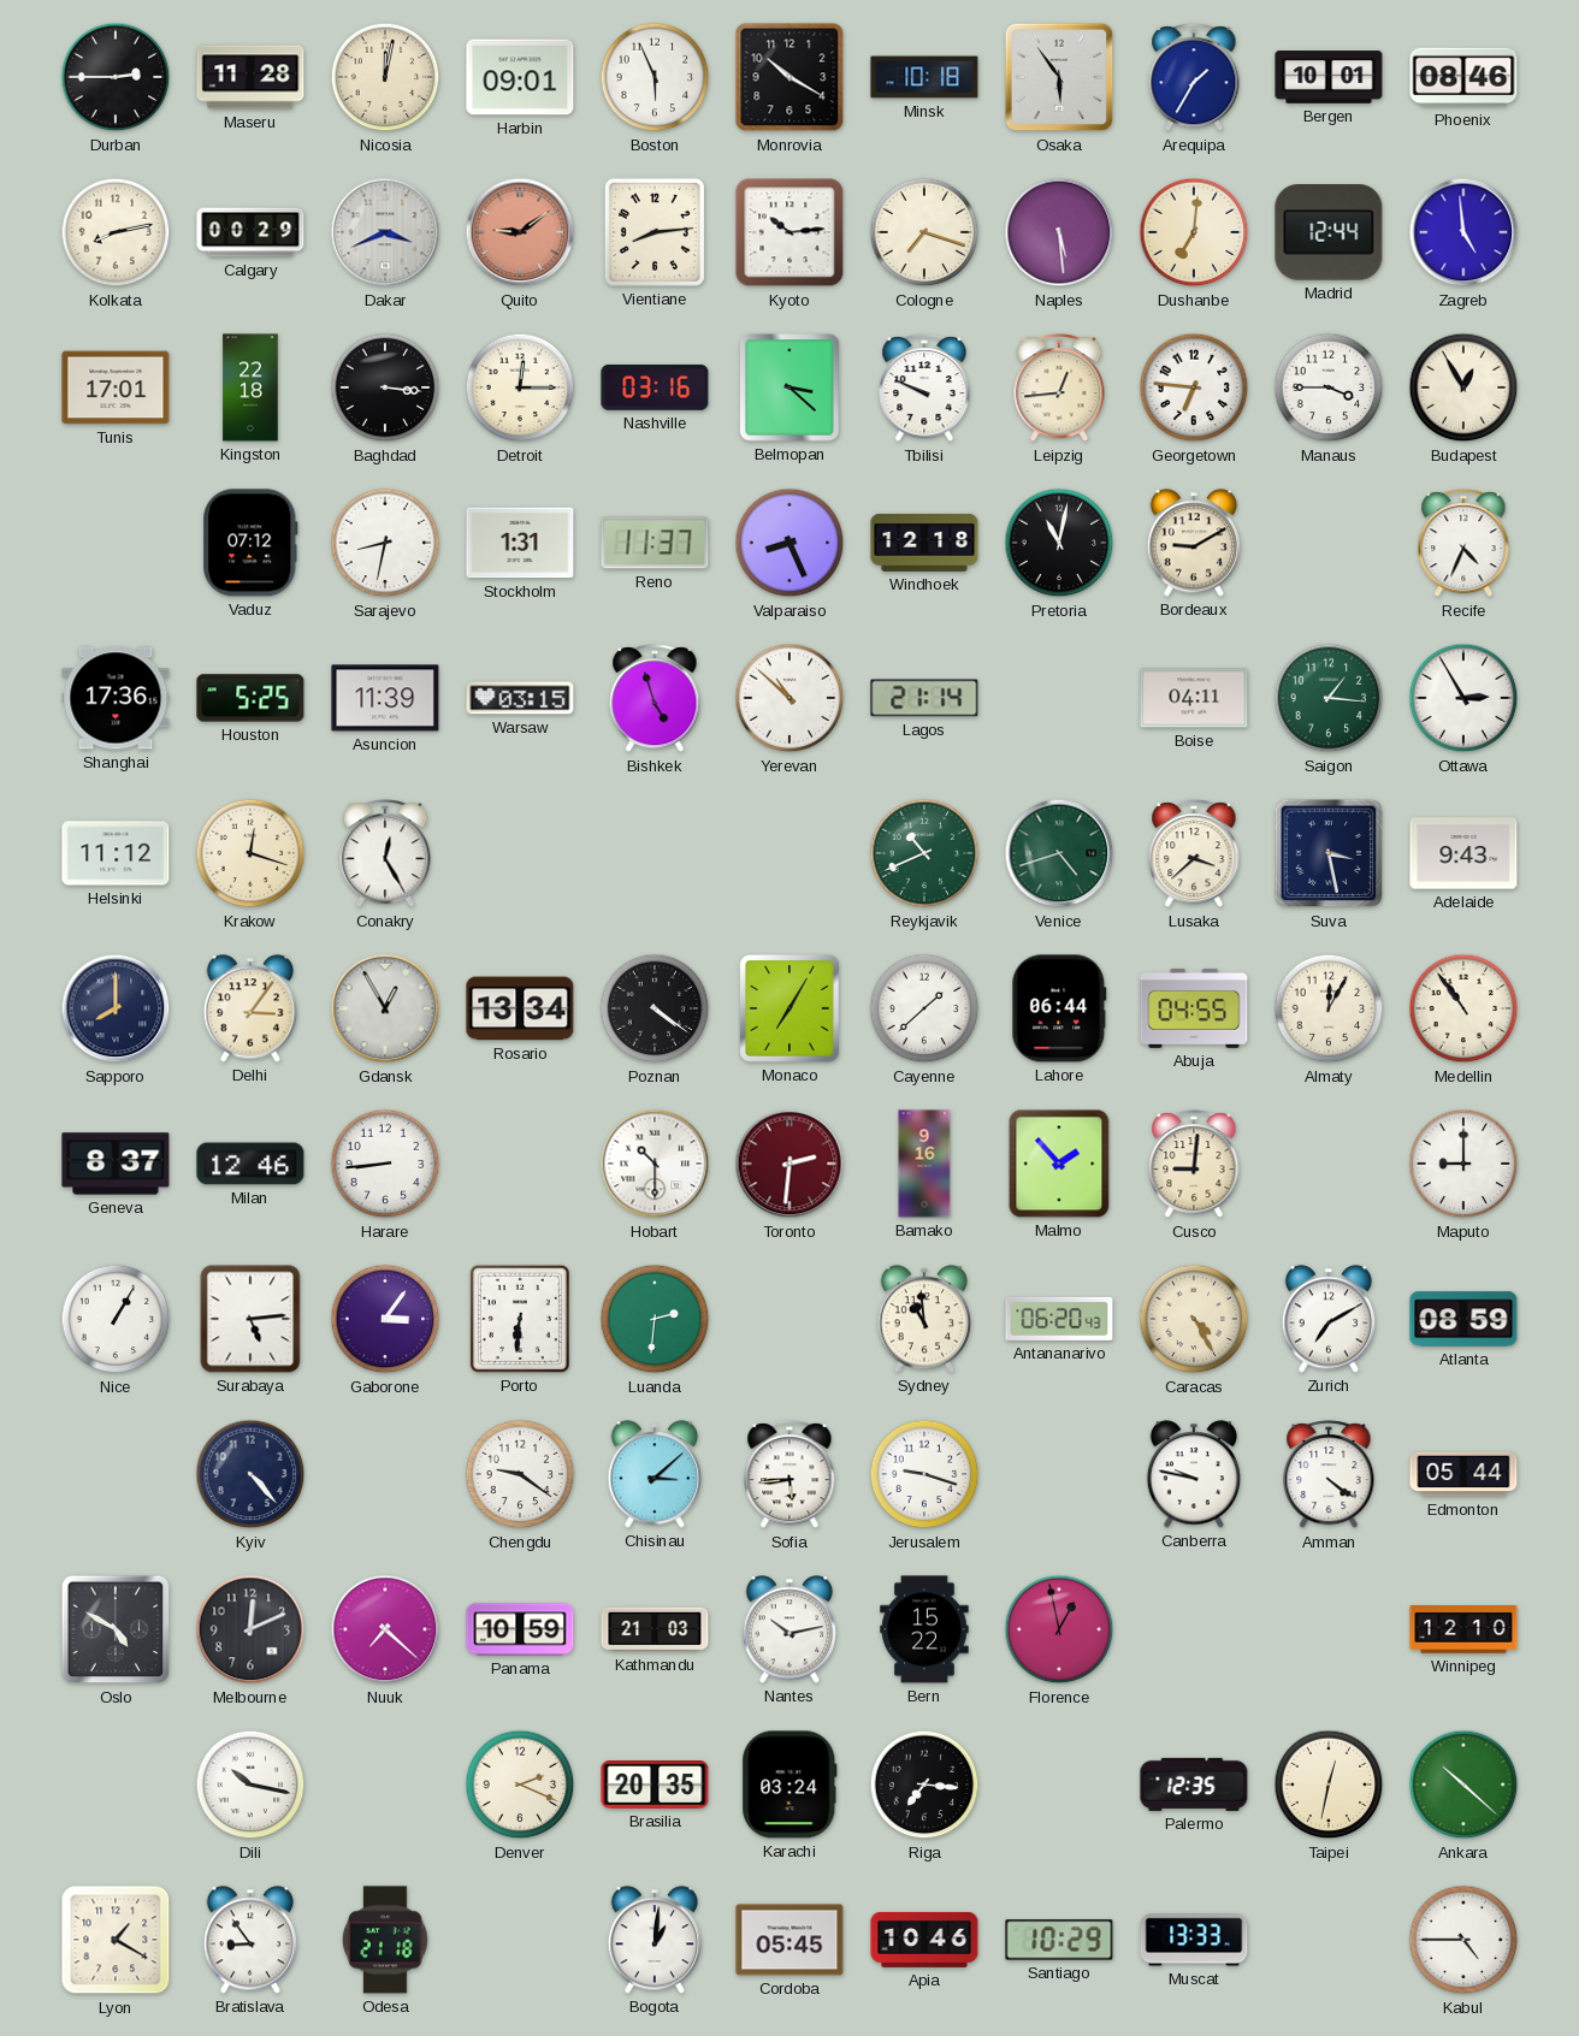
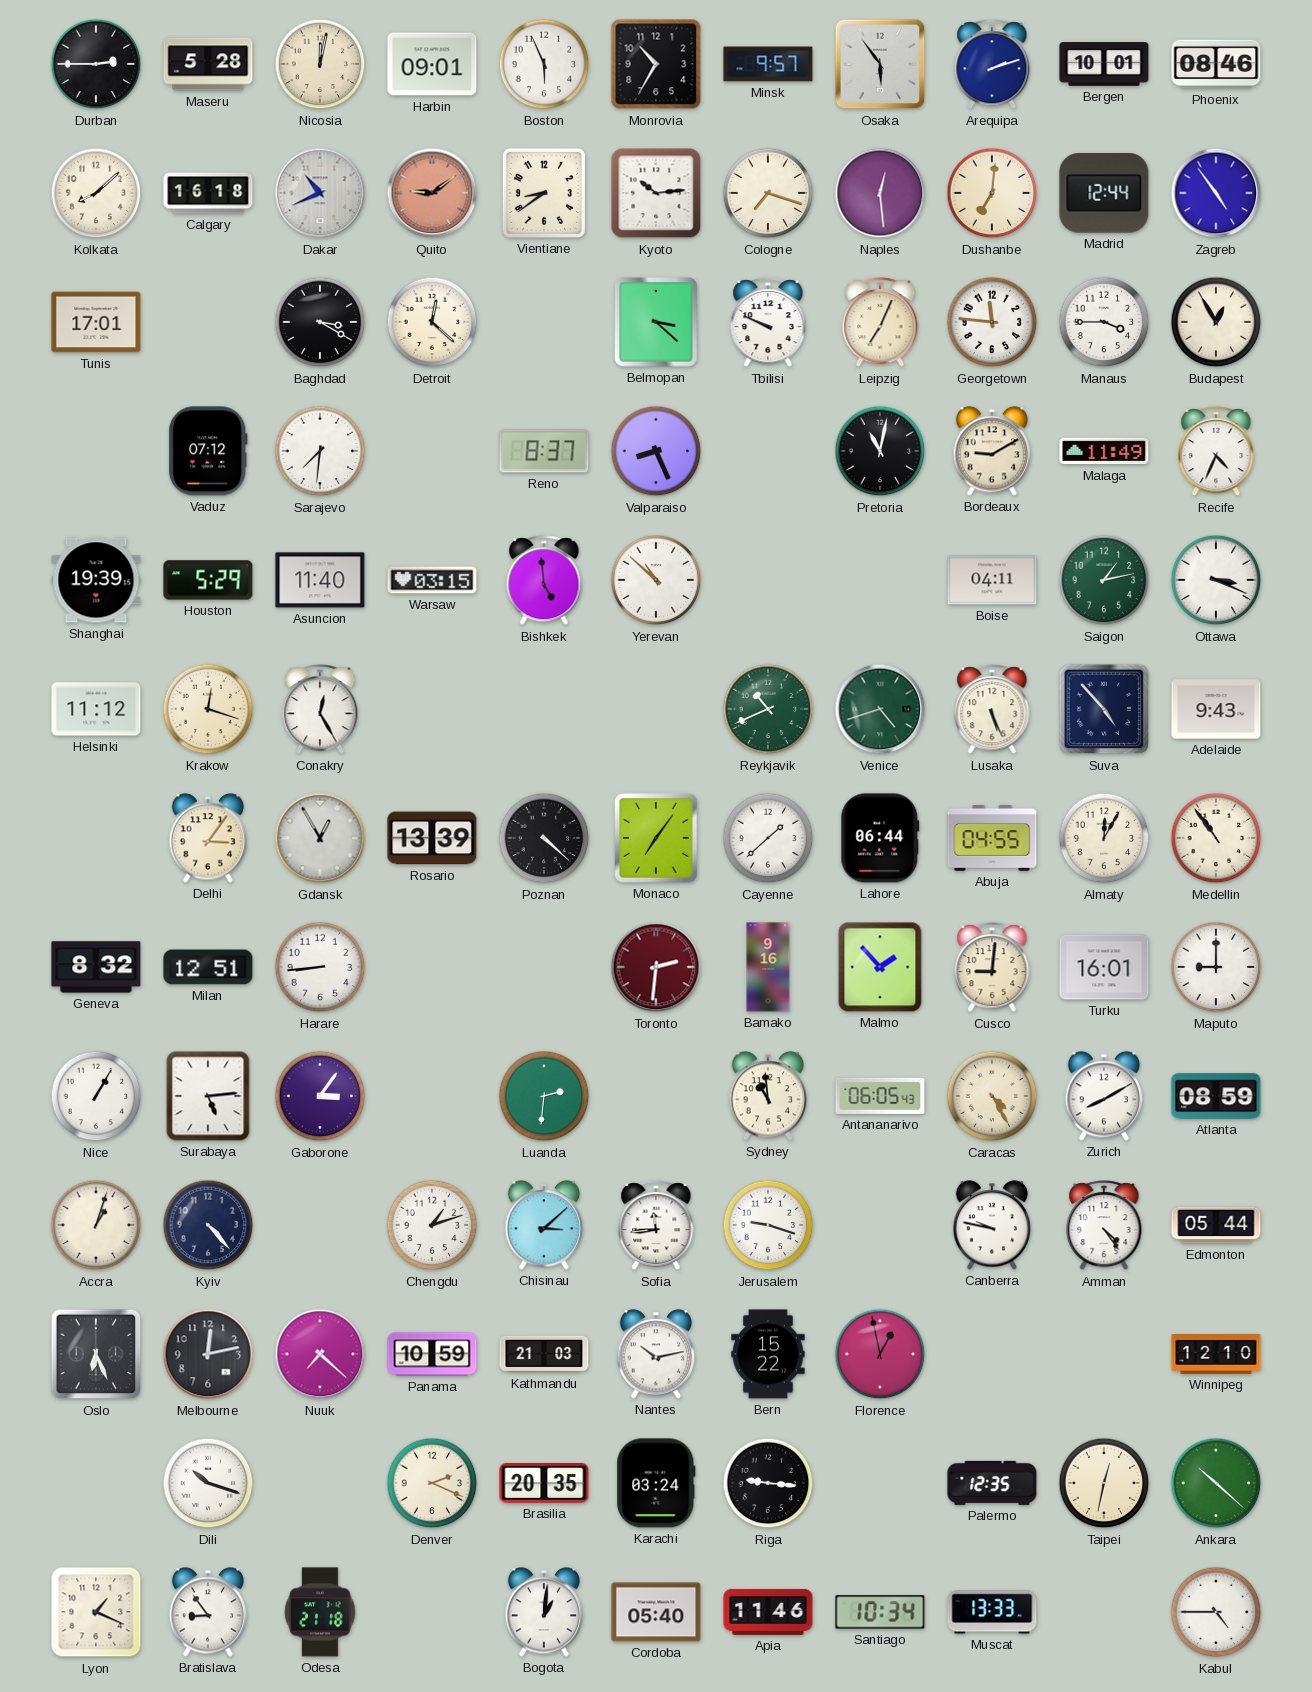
Maseru: 11:28 -> 5:28
Monrovia: 10:20 -> 10:35
Minsk: 10:18 -> 9:57
Arequipa: 1:35 -> 2:12
Kolkata: 8:13 -> 8:08
Calgary: 00:29 -> 16:18
Dakar: 3:41 -> 10:41
Vientiane: 8:14 -> 8:39
Naples: 5:29 -> 12:29
Zagreb: 4:59 -> 4:54
Kingston: 22:18 -> none
Baghdad: 3:16 -> 3:20
Detroit: 12:15 -> 12:22
Nashville: 03:16 -> none
Leipzig: 12:44 -> 7:04
Georgetown: 6:46 -> 11:46
Sarajevo: 8:32 -> 7:31
Stockholm: 1:31 -> none
Reno: 11:37 -> 8:37
Windhoek: 12:18 -> none
Malaga: none -> 11:49
Shanghai: 17:36 -> 19:39
Houston: 5:25 -> 5:29
Asuncion: 11:39 -> 11:40
Bishkek: 4:57 -> 4:59
Lagos: 21:14 -> none
Saigon: 1:16 -> 1:13
Ottawa: 2:55 -> 3:19
Lusaka: 3:38 -> 5:26
Suva: 3:28 -> 4:53
Sapporo: 8:00 -> none
Rosario: 13:34 -> 13:39
Poznan: 4:21 -> 4:22
Monaco: 7:05 -> 7:06
Geneva: 8:37 -> 8:32
Milan: 12:46 -> 12:51
Hobart: 10:30 -> none
Turku: none -> 16:01
Porto: 6:31 -> none
Antananarivo: 06:20 -> 06:05
Zurich: 7:10 -> 8:10
Accra: none -> 1:03
Chengdu: 9:21 -> 1:12
Sofia: 5:44 -> 11:44
Amman: 4:21 -> 4:24
Oslo: 4:50 -> 6:26
Melbourne: 12:11 -> 12:13
Dili: 10:17 -> 10:18
Riga: 7:16 -> 9:16
Lyon: 1:20 -> 1:19
Cordoba: 05:45 -> 05:40
Apia: 10:46 -> 11:46
Santiago: 10:29 -> 10:34
